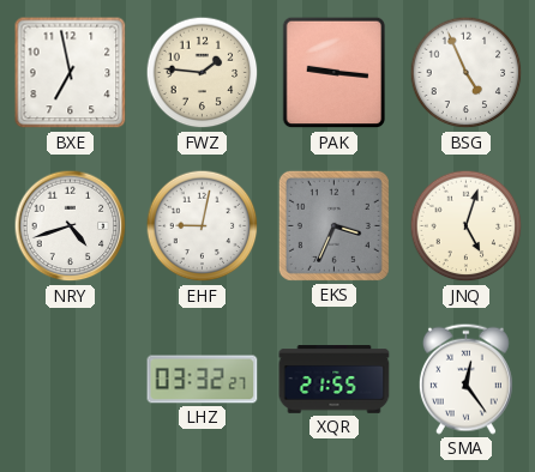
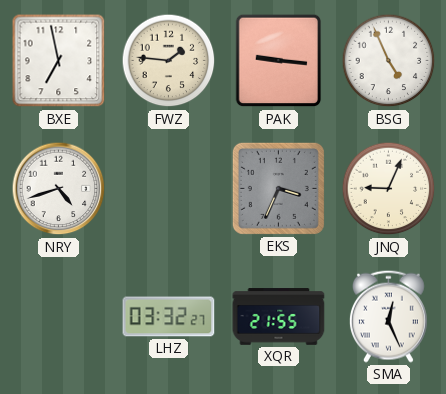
EHF: 9:02 -> none
JNQ: 5:03 -> 9:04
SMA: 12:24 -> 12:26
